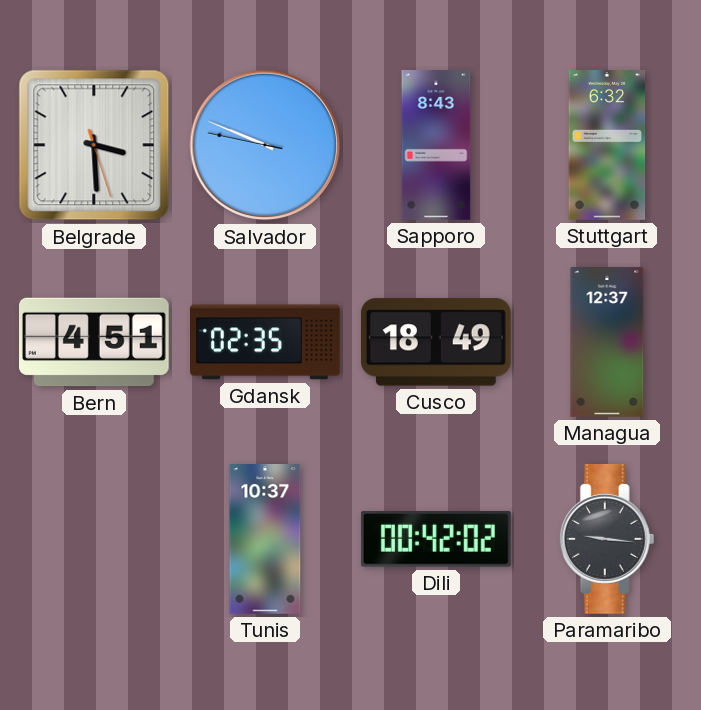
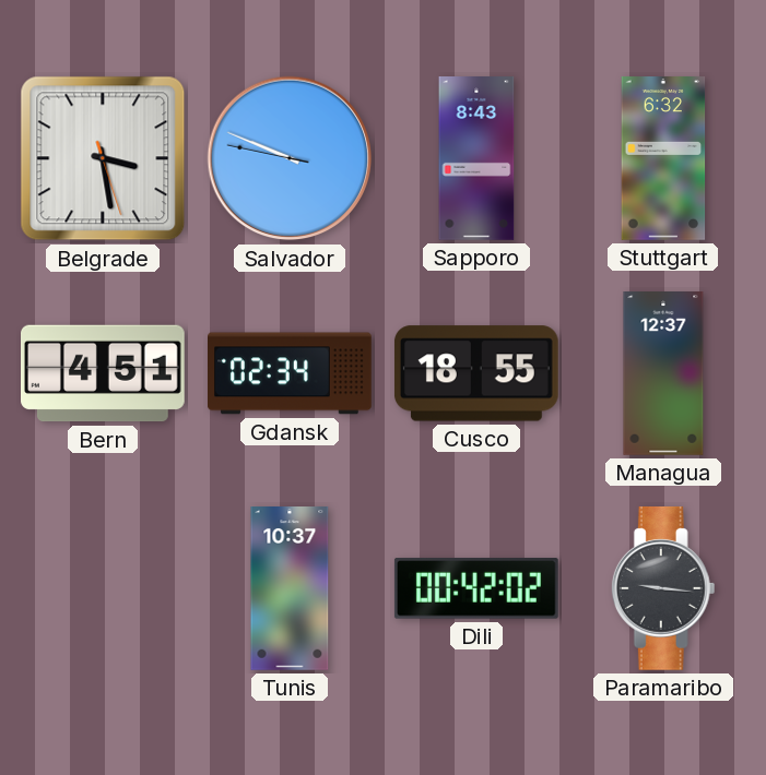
Belgrade: 3:29 -> 3:28
Gdansk: 02:35 -> 02:34
Cusco: 18:49 -> 18:55
